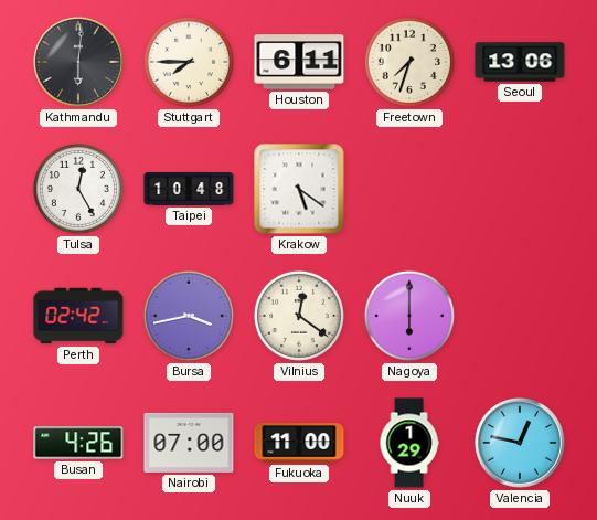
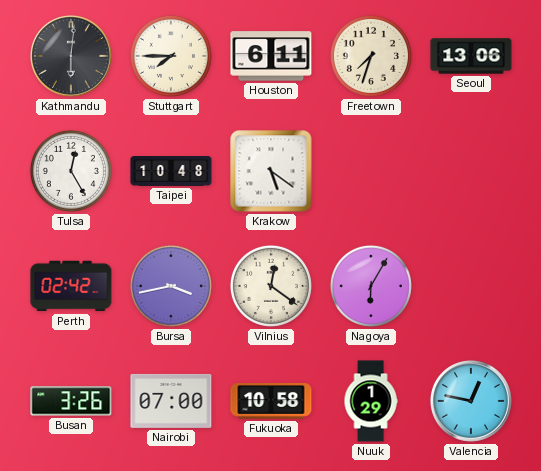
Nagoya: 6:00 -> 6:05
Busan: 4:26 -> 3:26
Fukuoka: 11:00 -> 10:58
